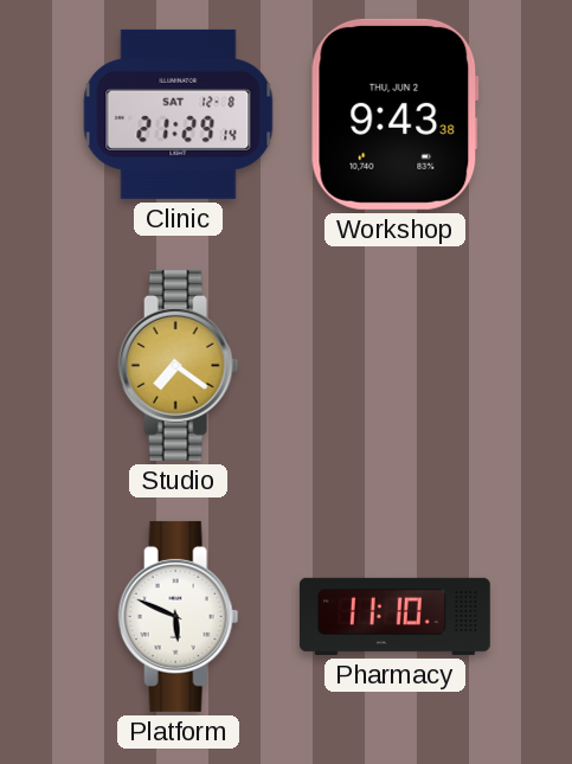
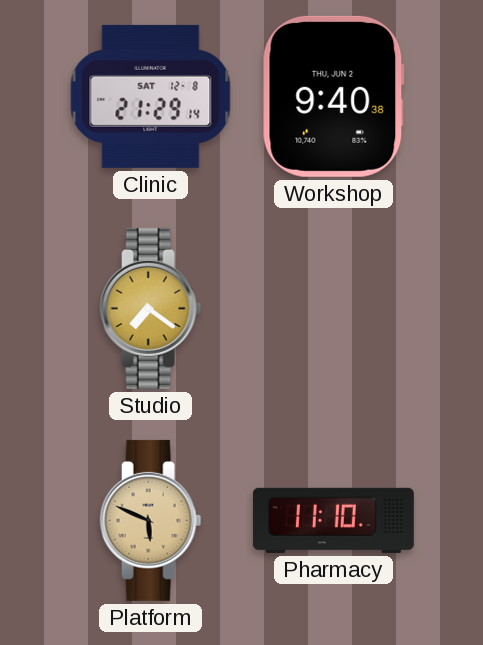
Workshop: 9:43 -> 9:40
Platform dial: white -> champagne
